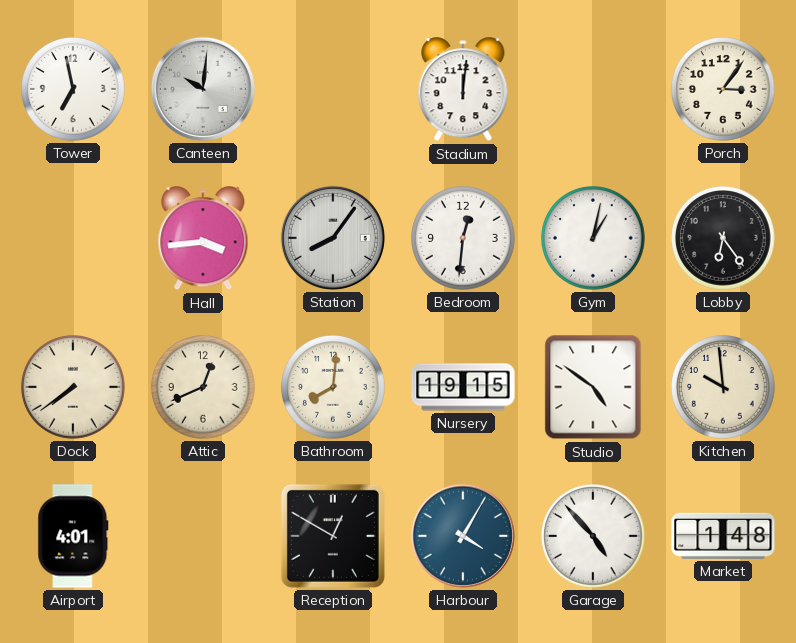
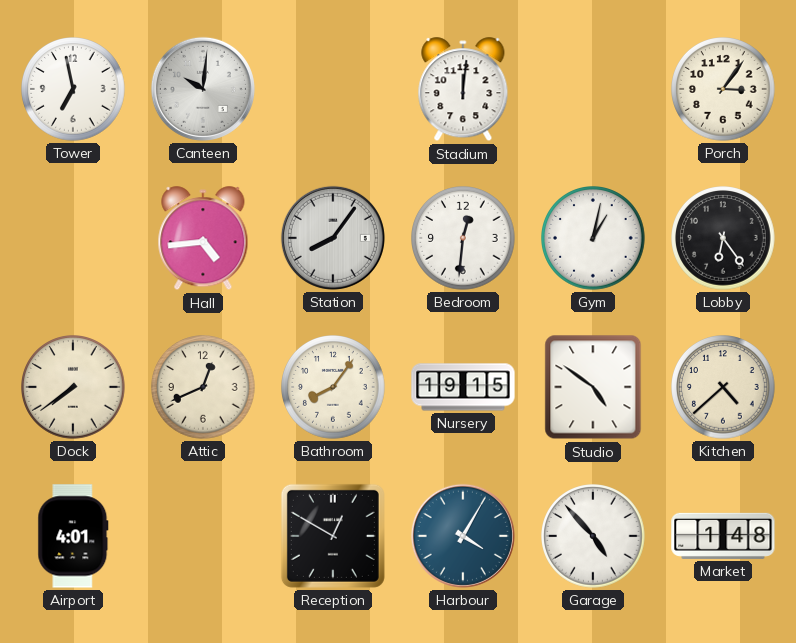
Hall: 3:44 -> 4:44
Bathroom: 8:01 -> 8:06
Kitchen: 9:59 -> 4:38
